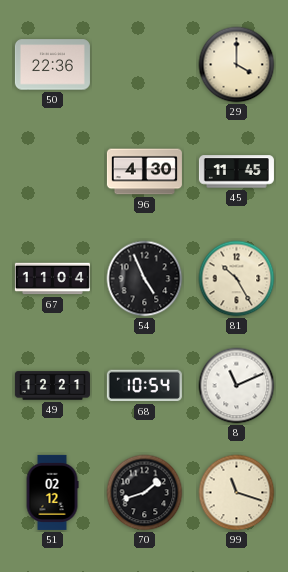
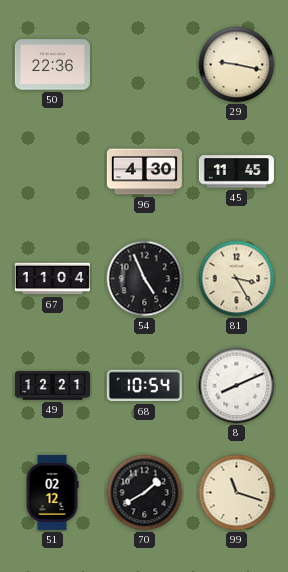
29: 4:00 -> 9:17
81: 10:25 -> 3:25
8: 11:11 -> 8:11
70: 1:42 -> 1:40
